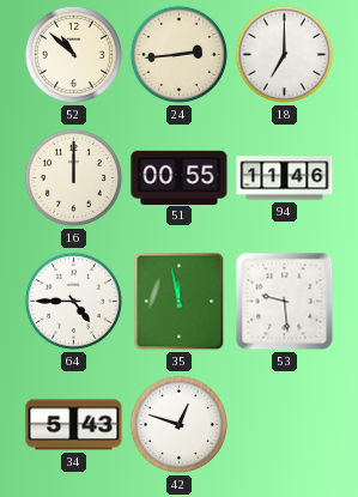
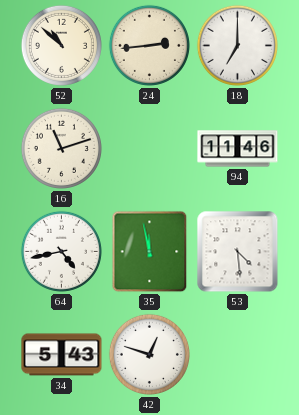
16: 12:00 -> 11:12
51: 00:55 -> none
64: 4:45 -> 4:43
53: 9:29 -> 4:29
